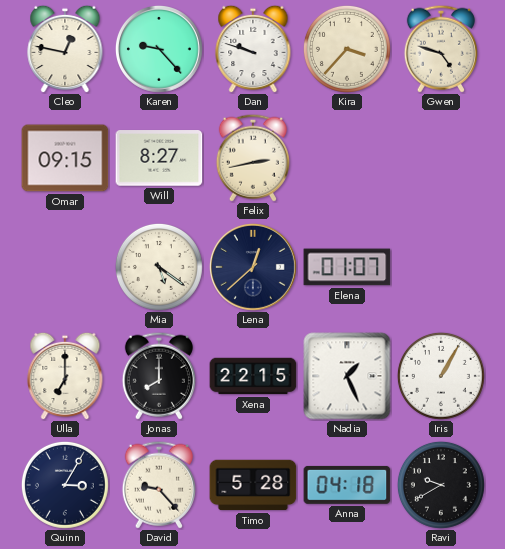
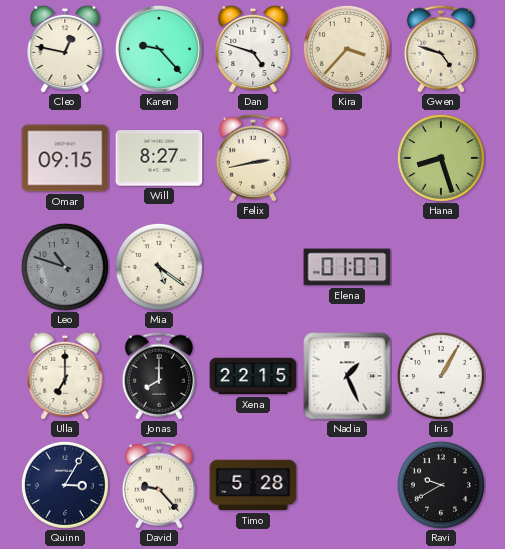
Dan: 9:48 -> 4:48
Hana: none -> 8:27
Leo: none -> 10:48
Lena: 12:38 -> none
Anna: 04:18 -> none
